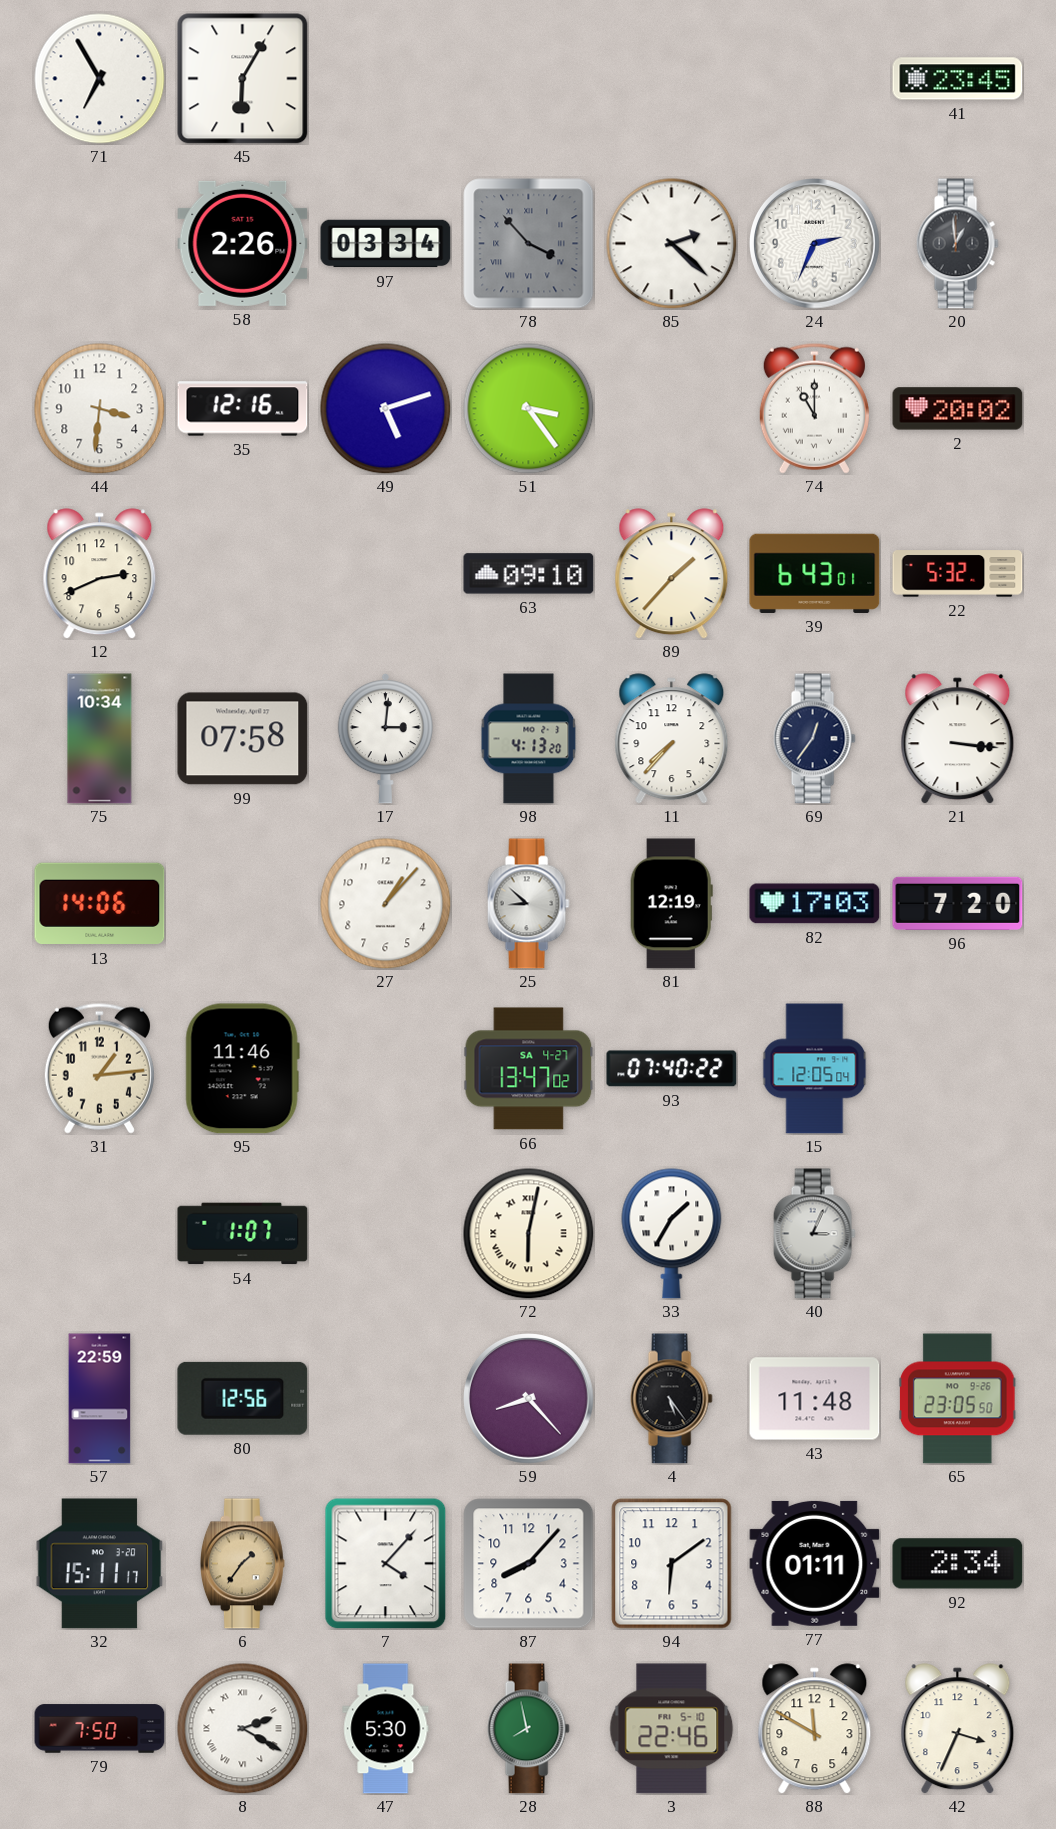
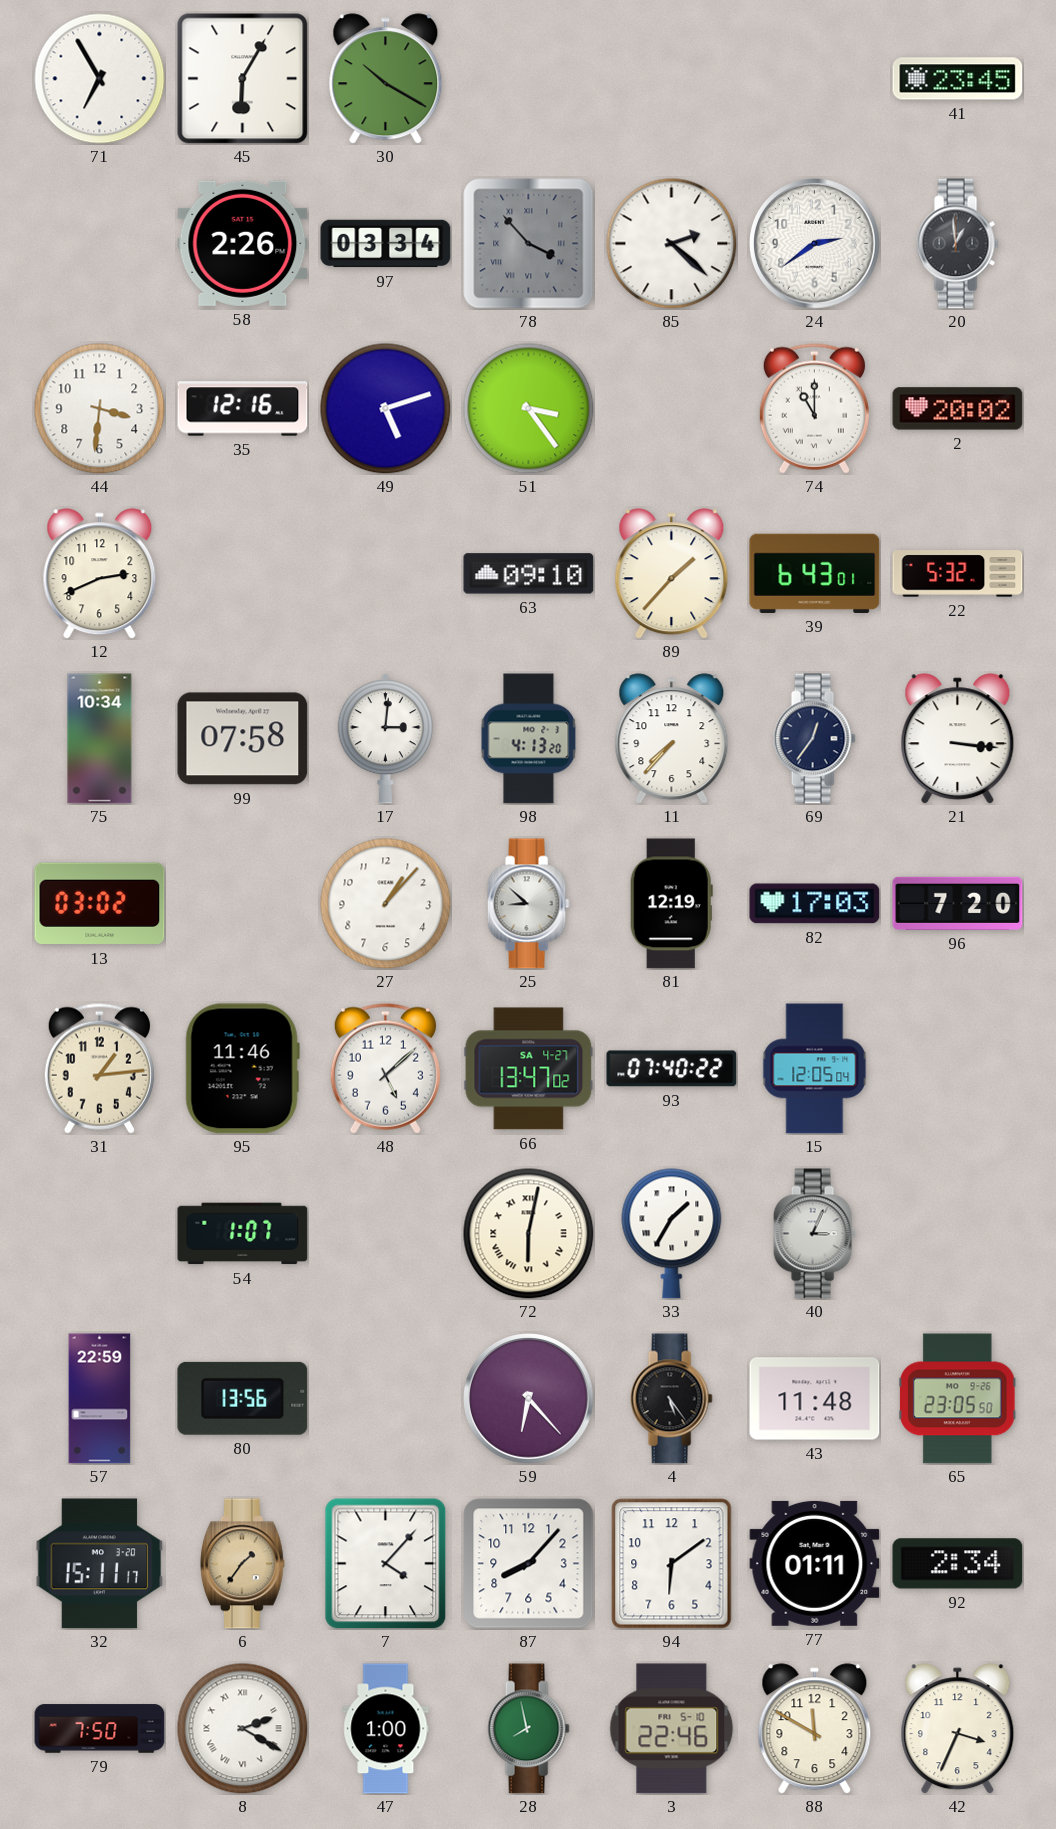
30: none -> 10:20
24: 2:34 -> 2:39
13: 14:06 -> 03:02
48: none -> 5:08
80: 12:56 -> 13:56
59: 8:23 -> 6:23
47: 5:30 -> 1:00
